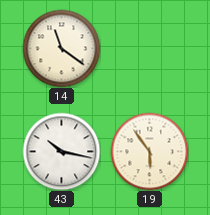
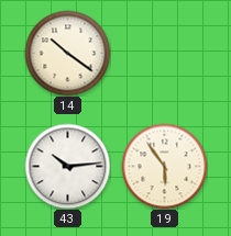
14: 11:21 -> 10:21
43: 10:17 -> 10:14
